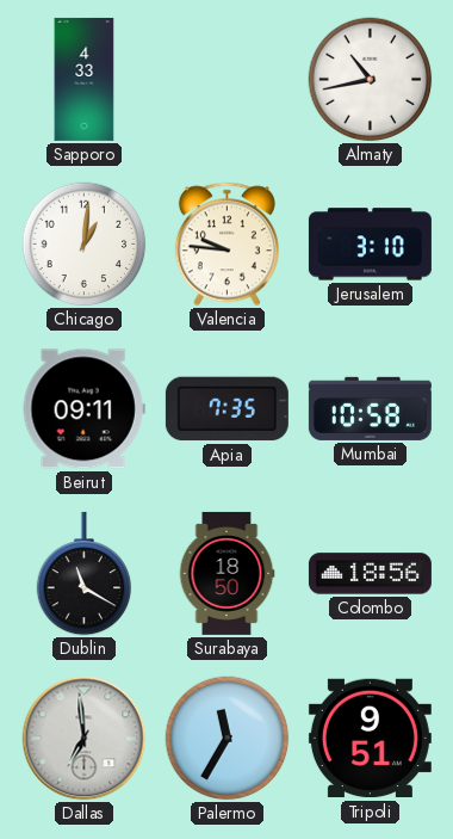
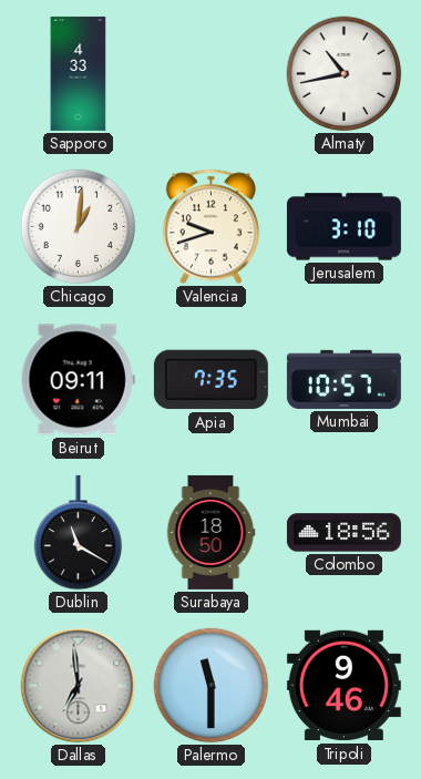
Valencia: 9:46 -> 9:42
Mumbai: 10:58 -> 10:57
Palermo: 11:35 -> 11:30
Tripoli: 9:51 -> 9:46
